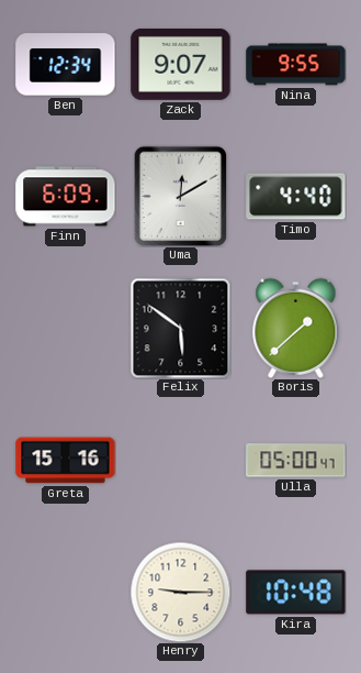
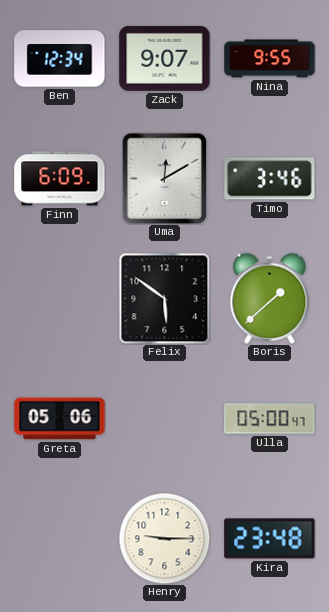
Timo: 4:40 -> 3:46
Greta: 15:16 -> 05:06
Kira: 10:48 -> 23:48
